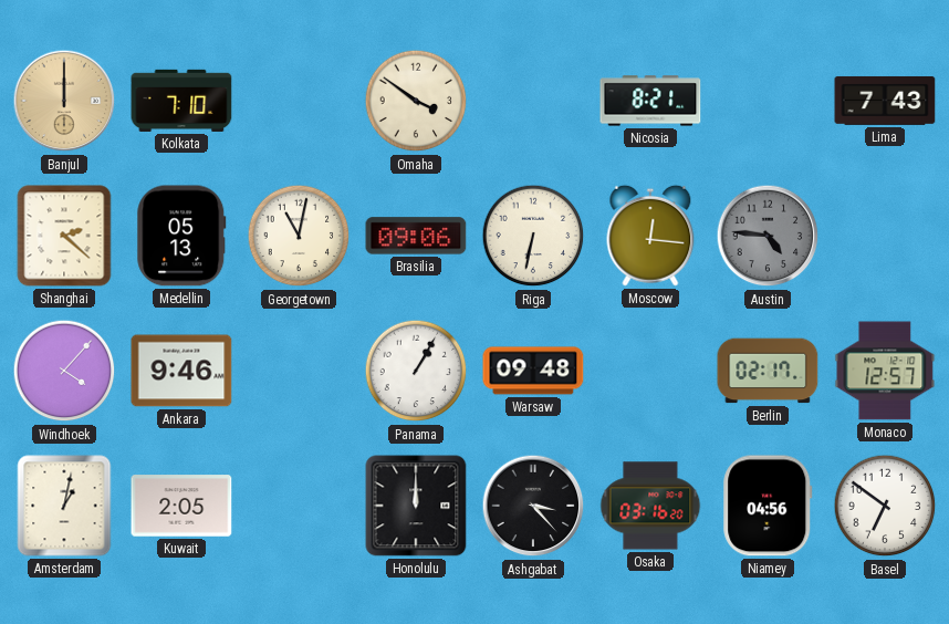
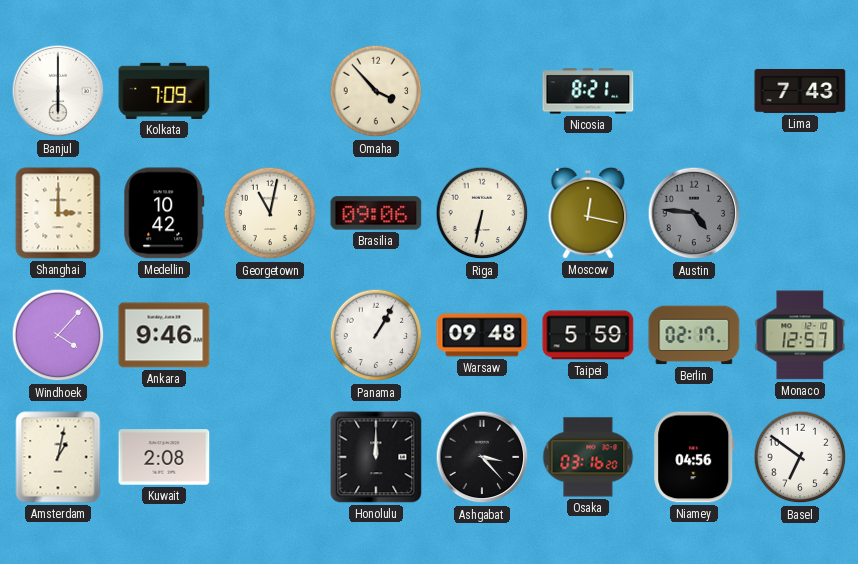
Banjul: 12:00 -> 6:00
Banjul dial: champagne -> white
Kolkata: 7:10 -> 7:09
Omaha: 3:51 -> 3:53
Shanghai: 2:22 -> 3:00
Medellin: 05:13 -> 10:42
Moscow: 12:16 -> 12:17
Taipei: none -> 5:59
Kuwait: 2:05 -> 2:08
